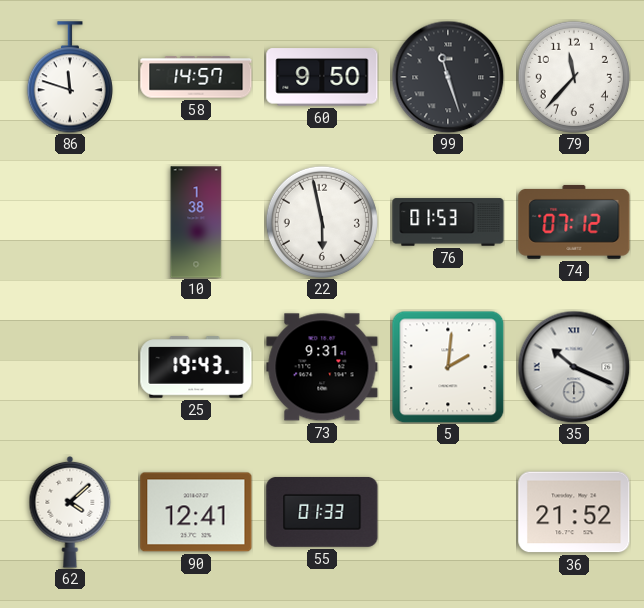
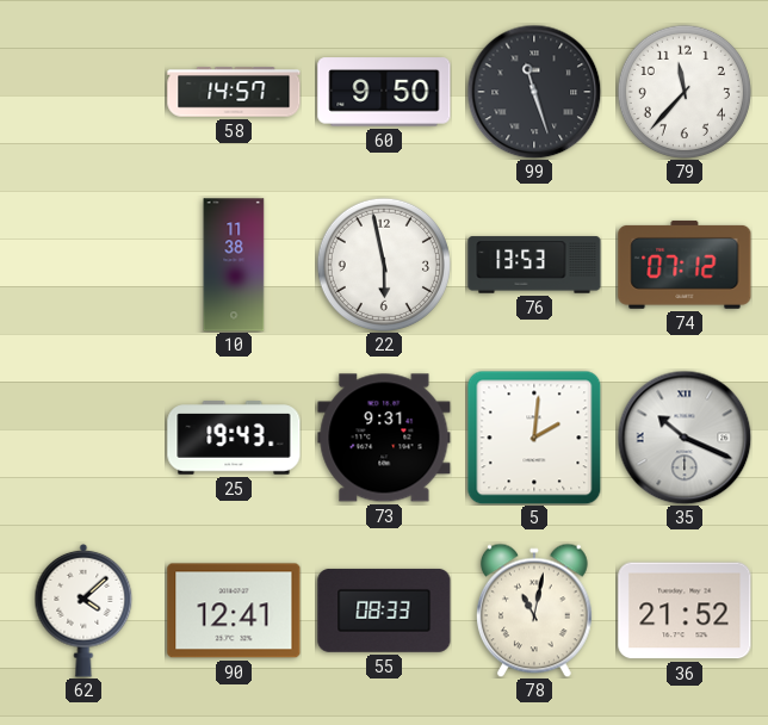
86: 11:48 -> none
10: 1:38 -> 11:38
76: 01:53 -> 13:53
55: 01:33 -> 08:33
78: none -> 11:02
